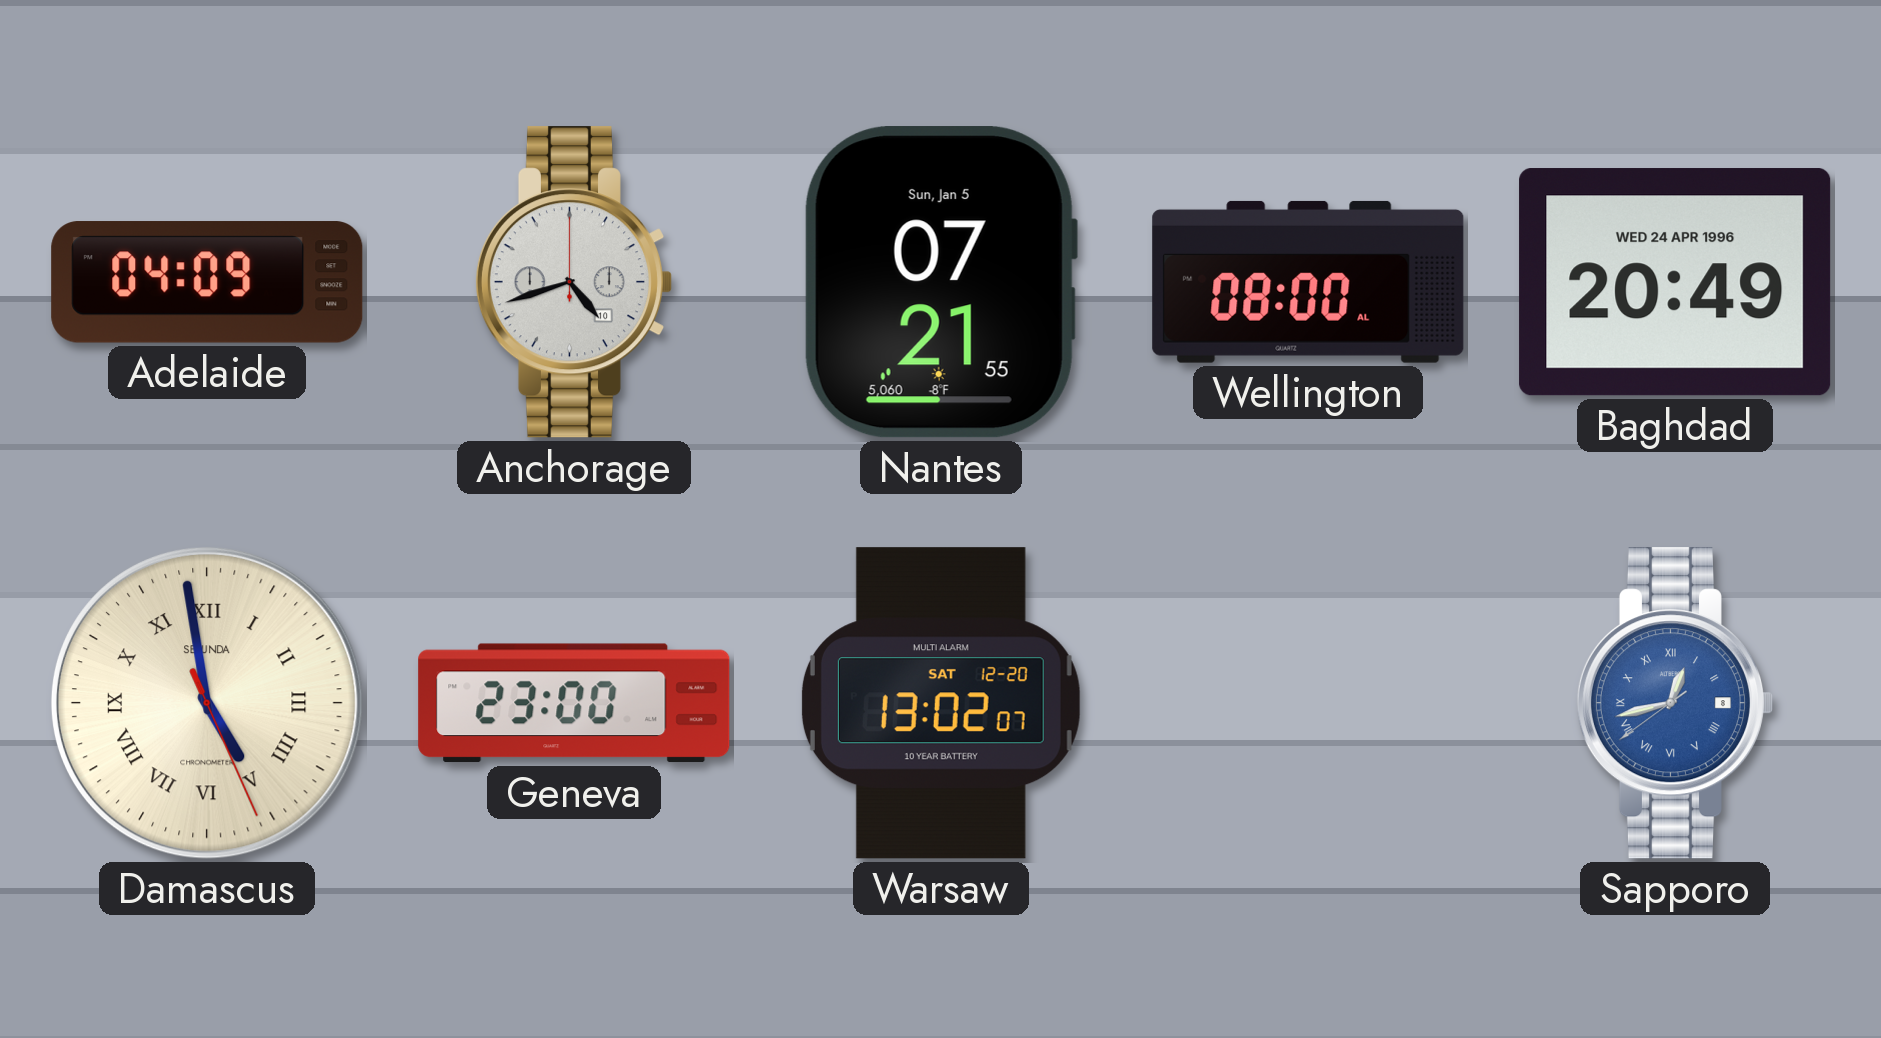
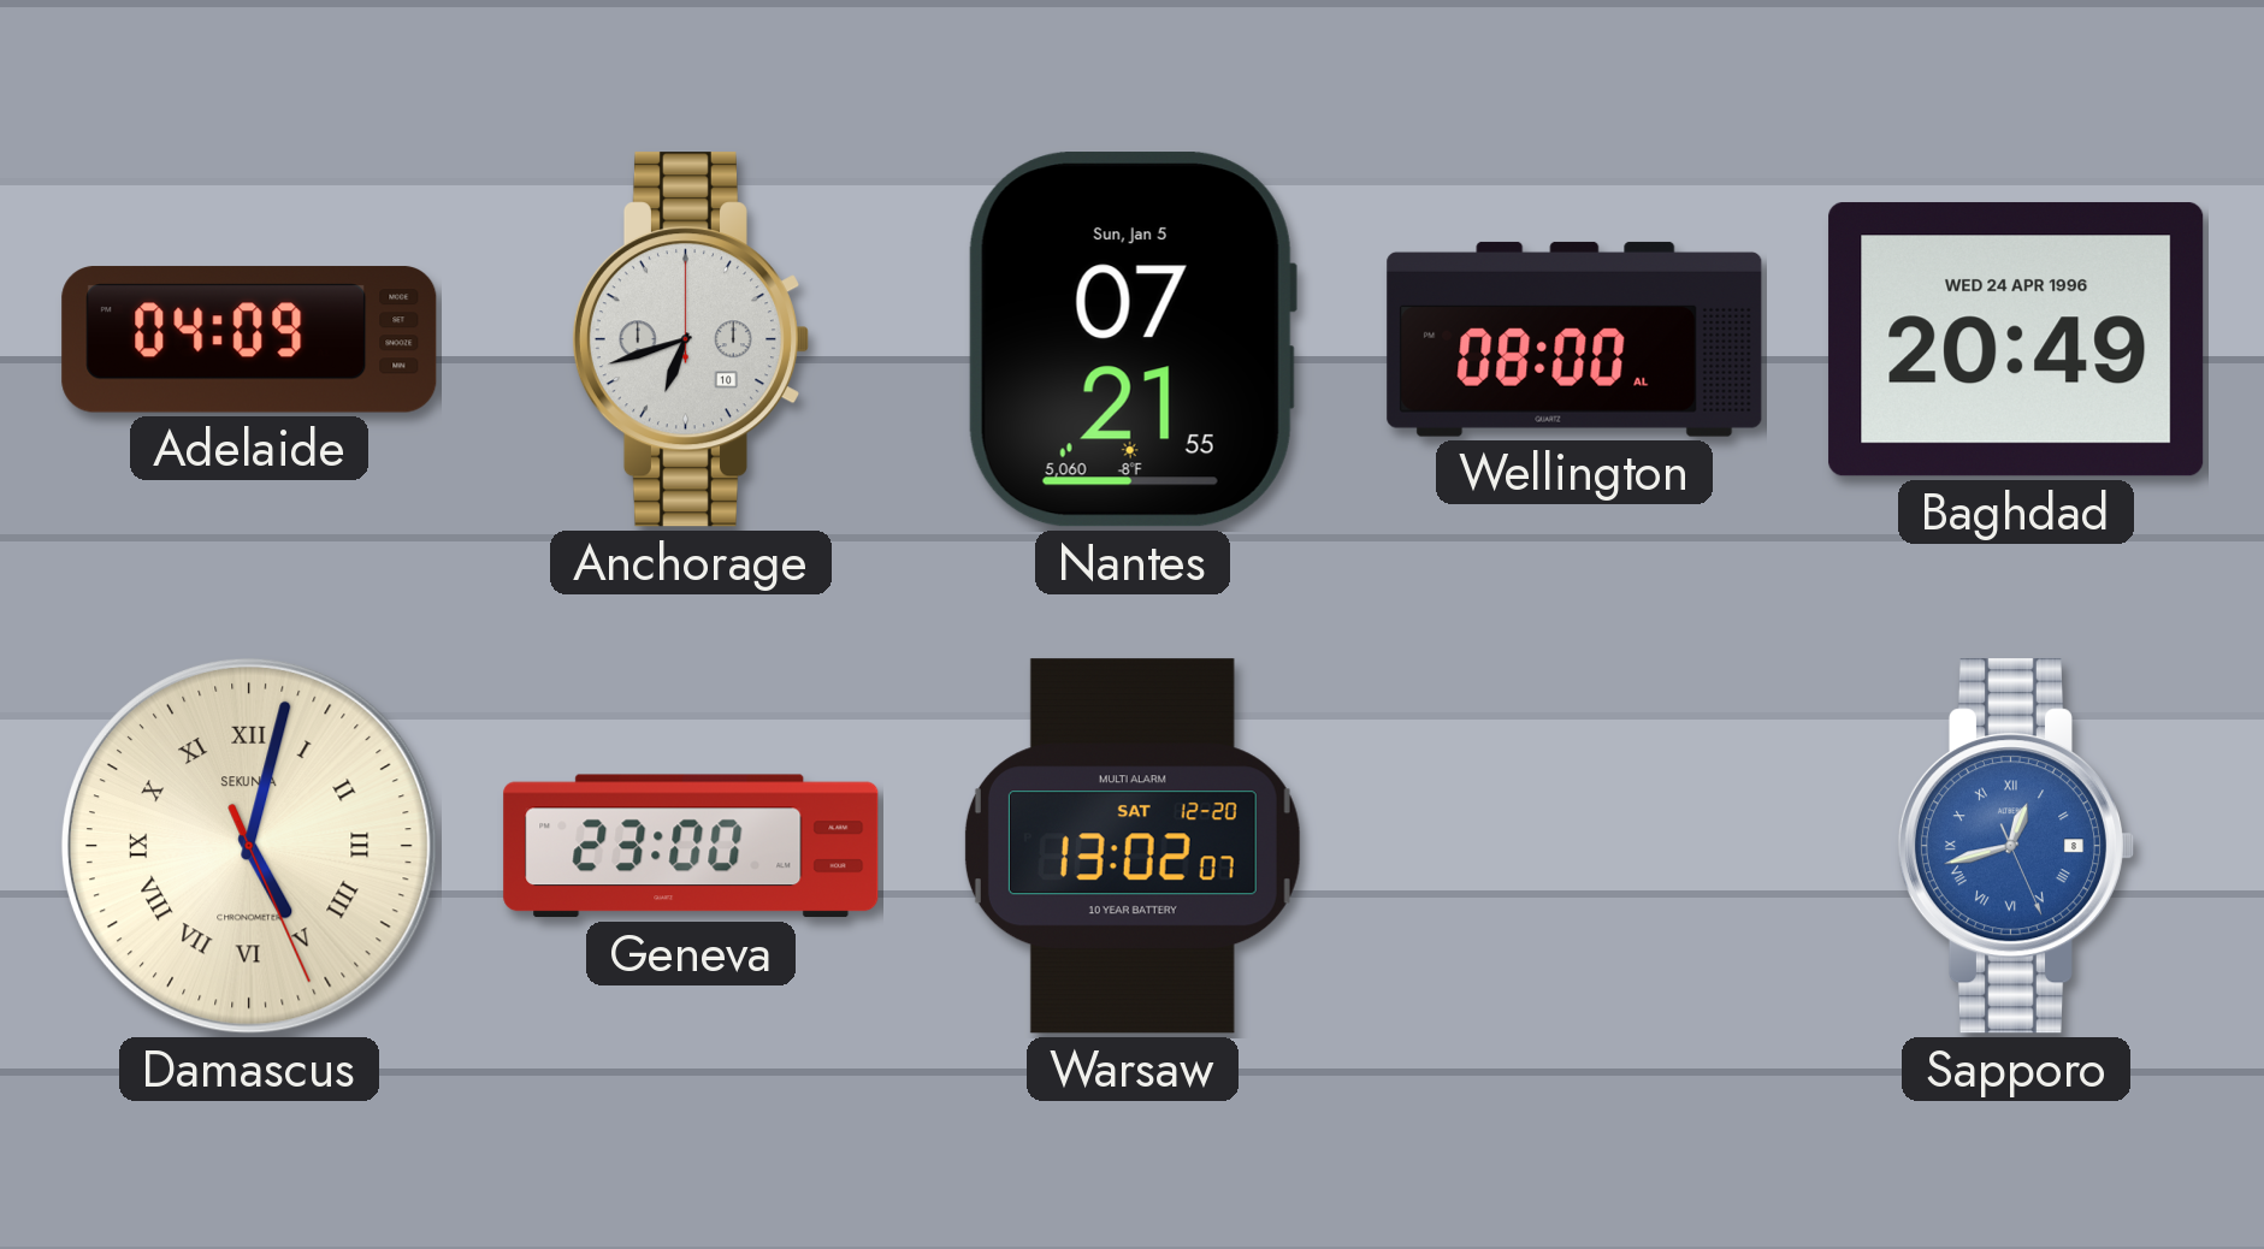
Anchorage: 4:42 -> 6:42
Damascus: 4:58 -> 5:02
Sapporo: 12:42:39 -> 12:42:26
